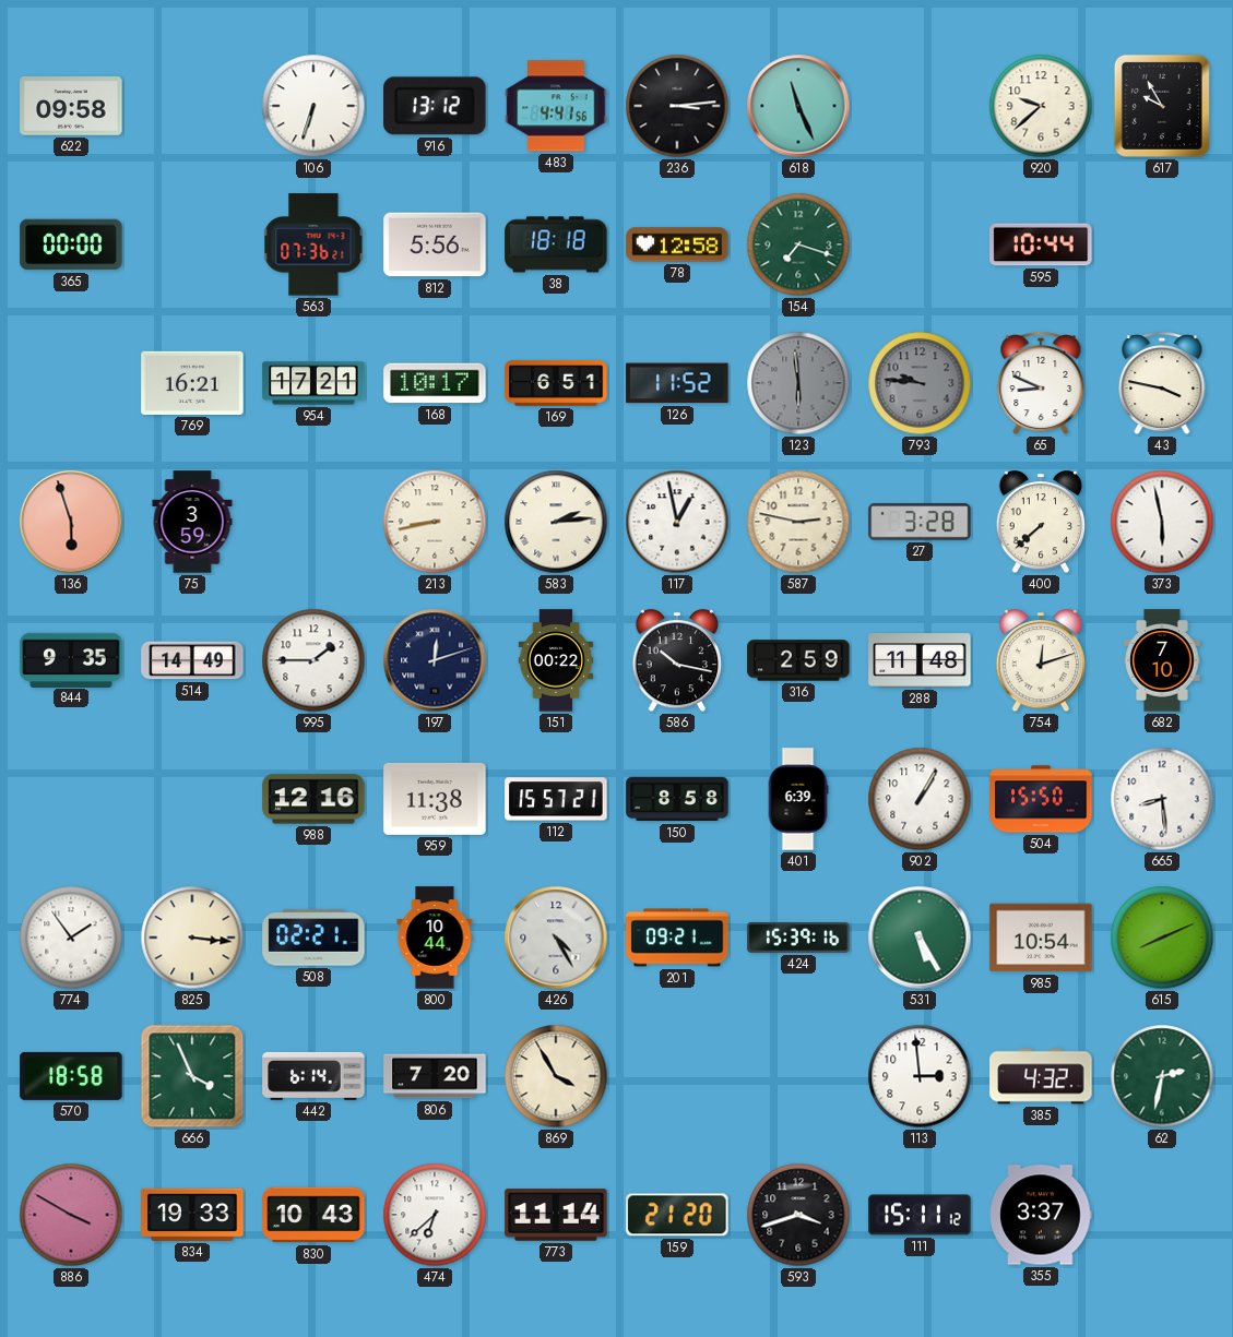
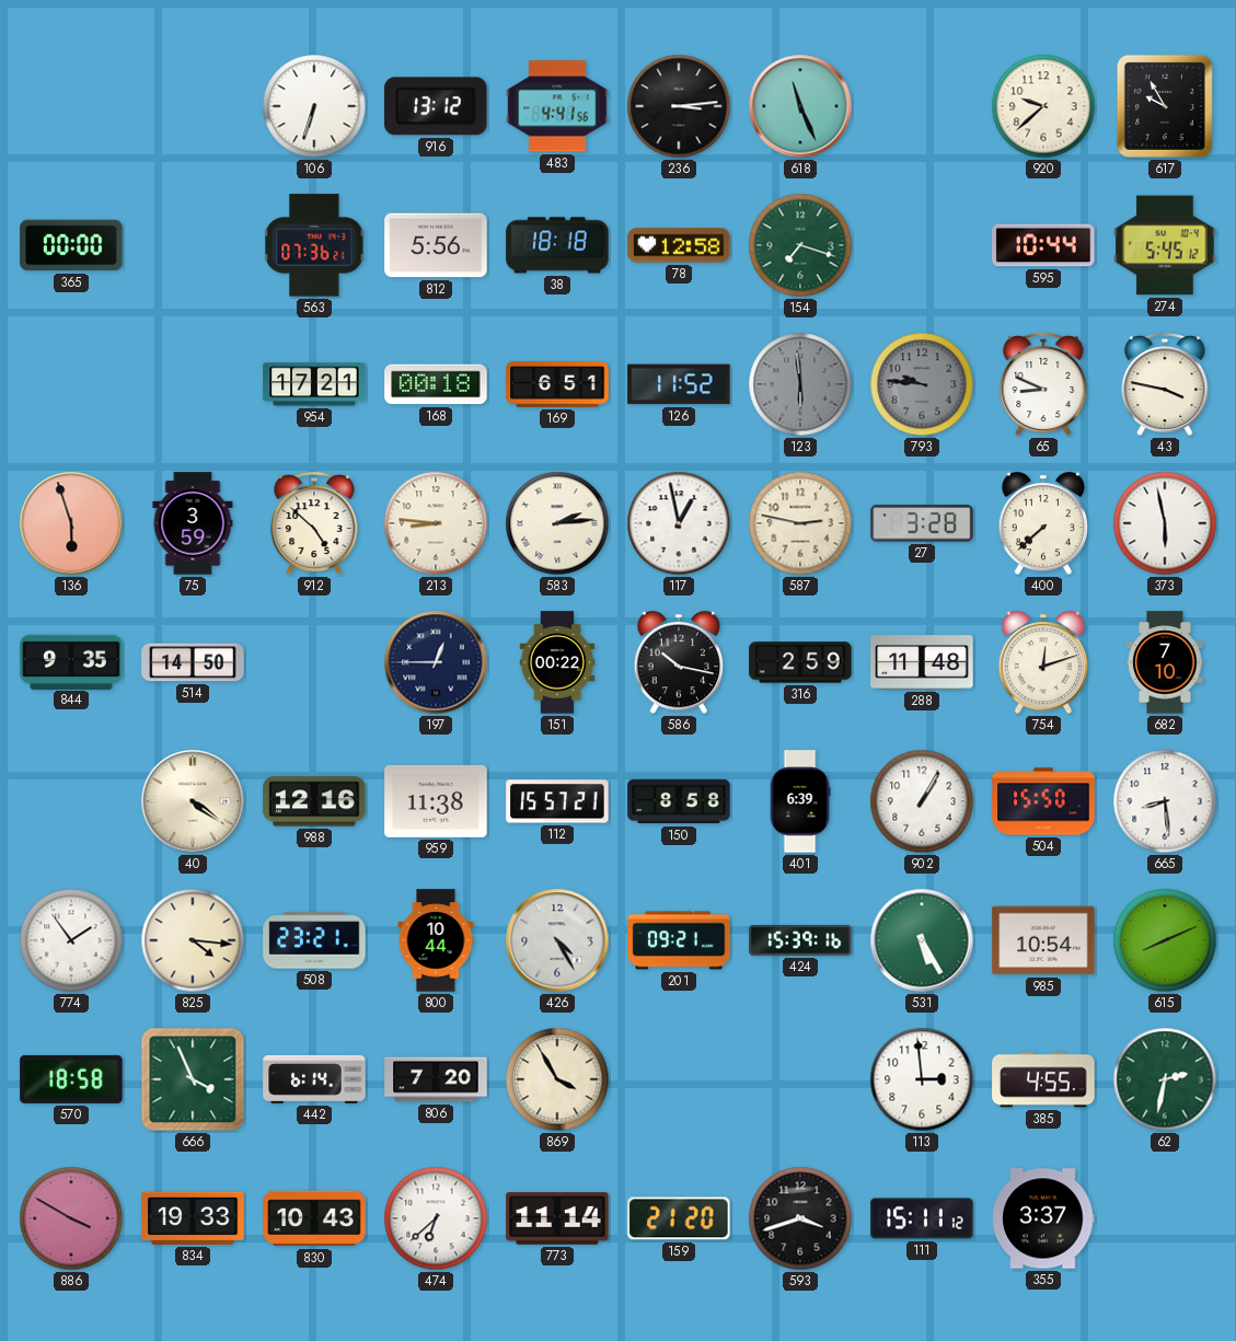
622: 09:58 -> none
274: none -> 5:45
769: 16:21 -> none
168: 10:17 -> 00:18
912: none -> 4:52
213: 8:43 -> 8:46
514: 14:49 -> 14:50
995: 1:45 -> none
197: 12:12 -> 12:45
40: none -> 4:21
825: 3:16 -> 4:16
508: 02:21 -> 23:21
385: 4:32 -> 4:55
